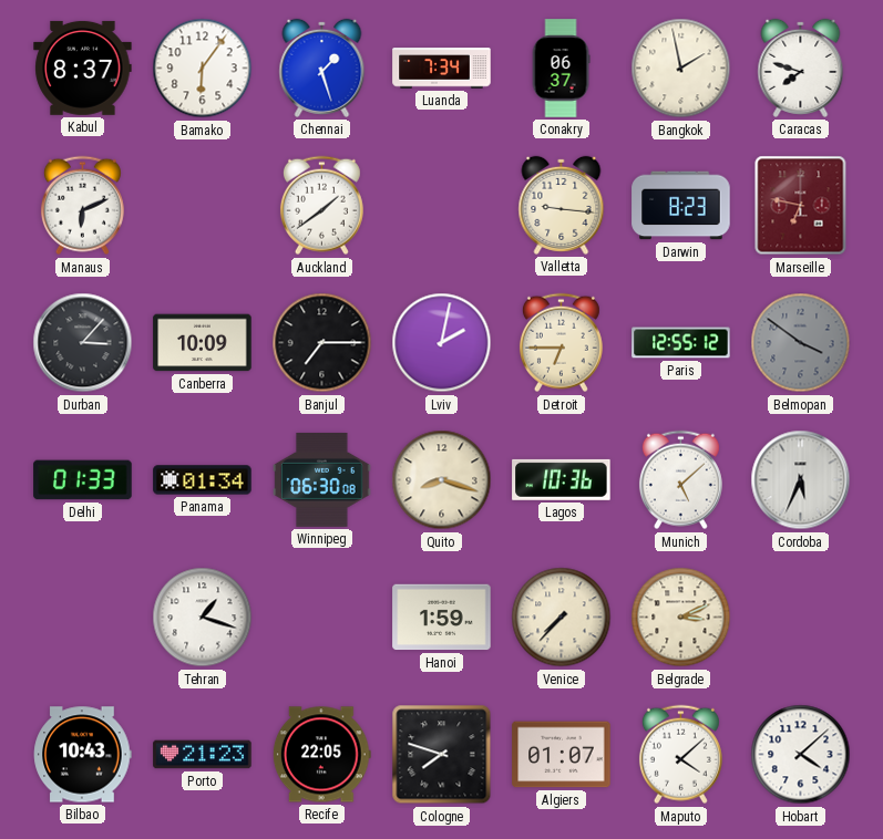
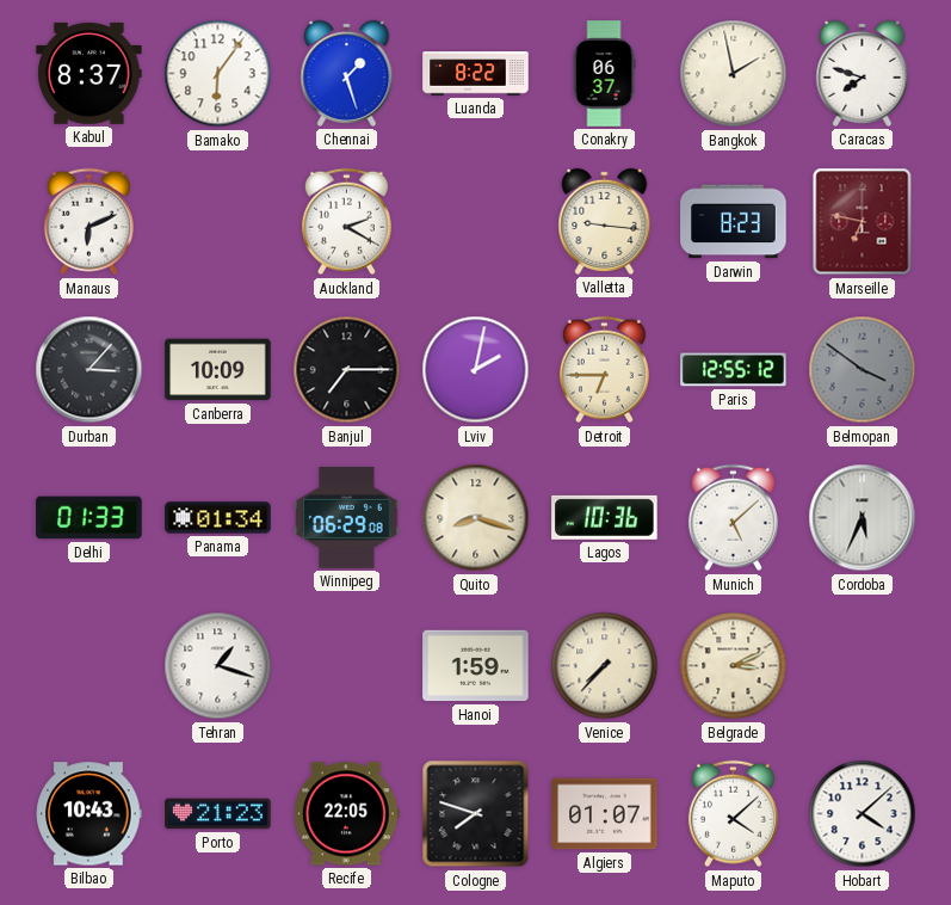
Luanda: 7:34 -> 8:22
Auckland: 1:39 -> 2:20
Winnipeg: 06:30 -> 06:29
